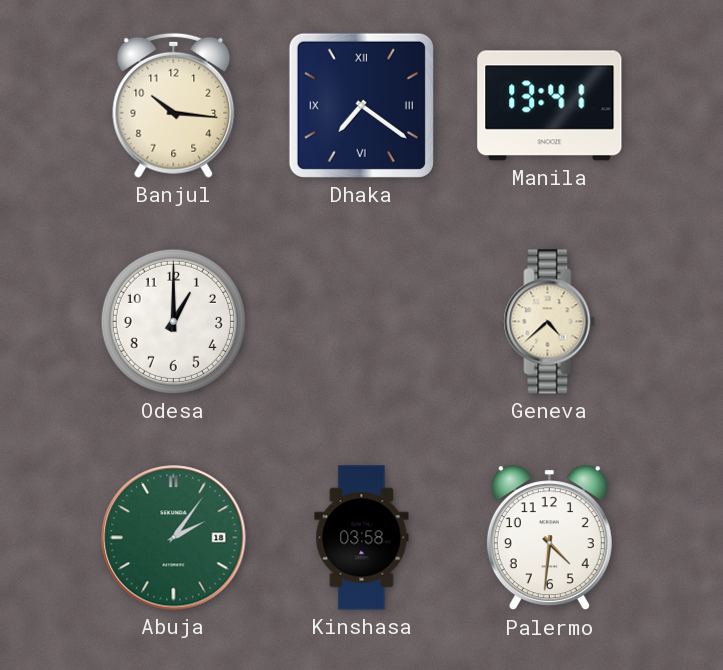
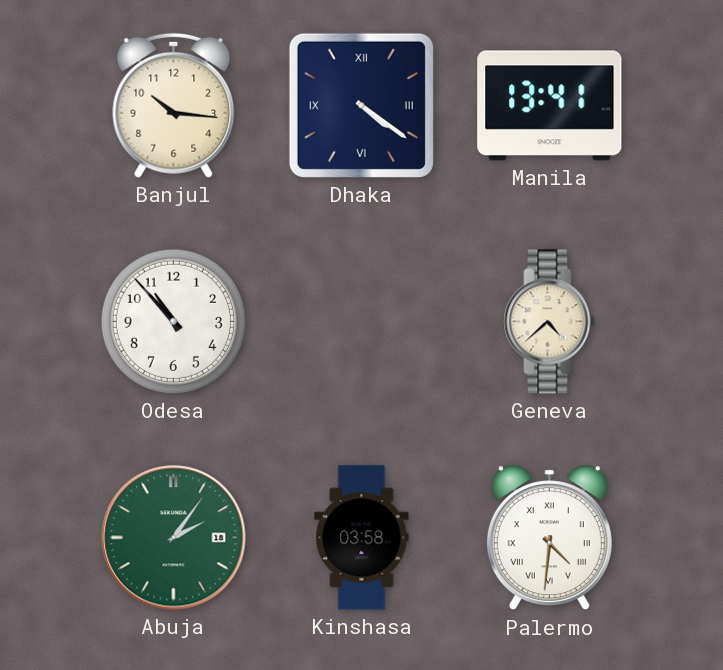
Dhaka: 7:21 -> 4:21
Odesa: 1:00 -> 10:53
Palermo numerals: Arabic -> Roman
